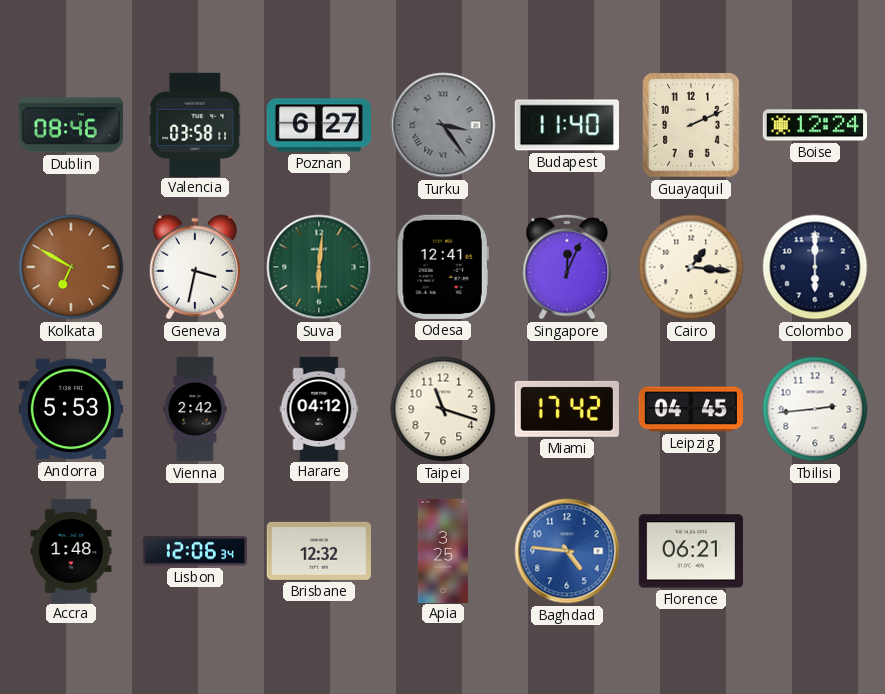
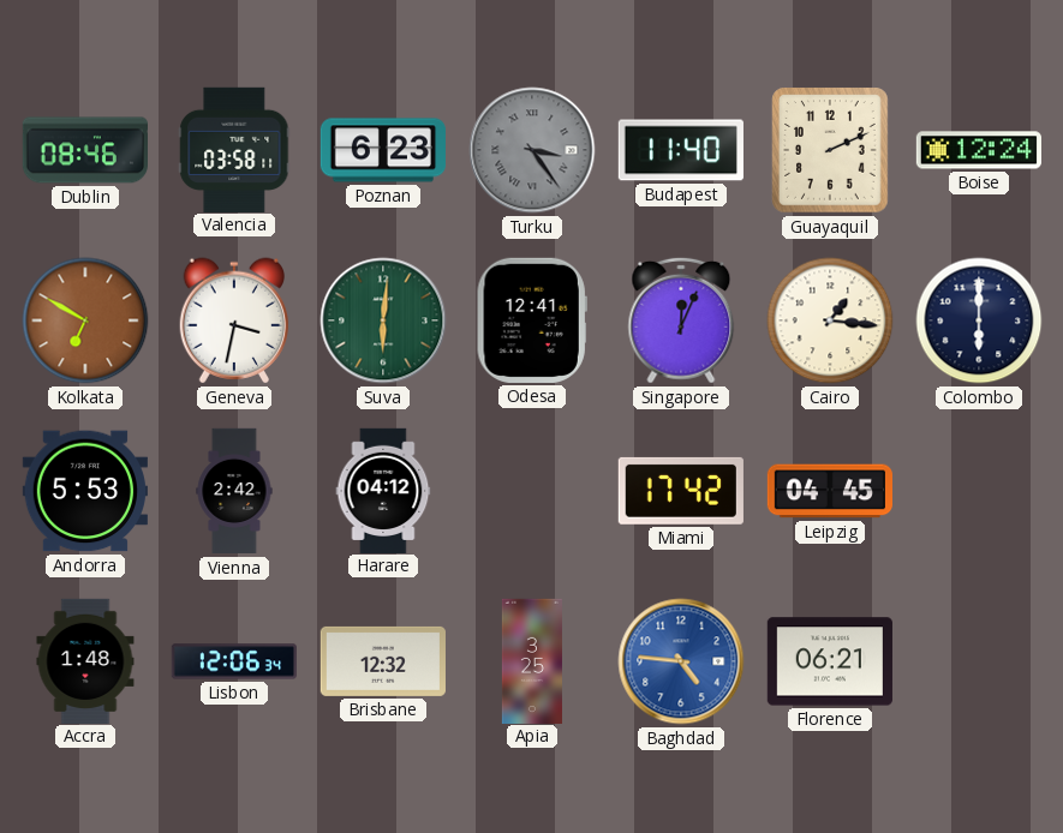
Poznan: 6:27 -> 6:23
Taipei: 11:18 -> none
Tbilisi: 2:44 -> none
